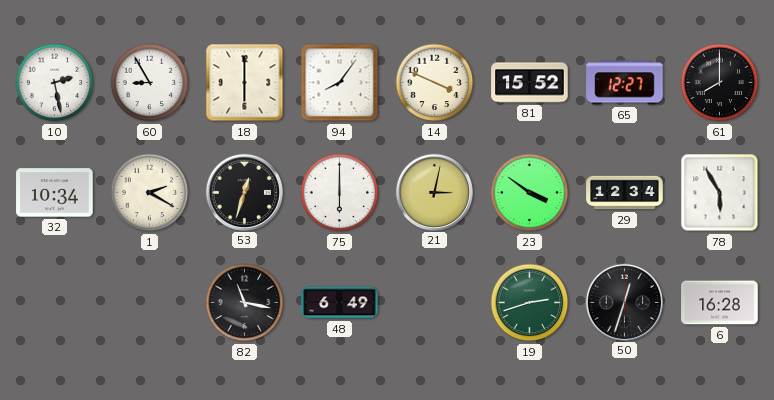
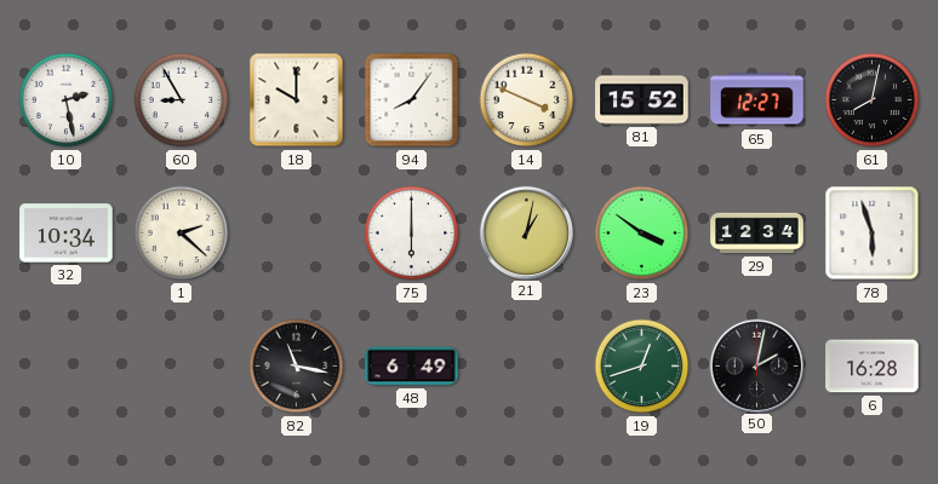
18: 6:00 -> 10:00
61: 8:00 -> 8:02
1: 2:20 -> 2:22
53: 12:33 -> none
21: 3:02 -> 1:02
78: 5:55 -> 5:57
19: 2:42 -> 12:42
50: 12:33 -> 2:02
